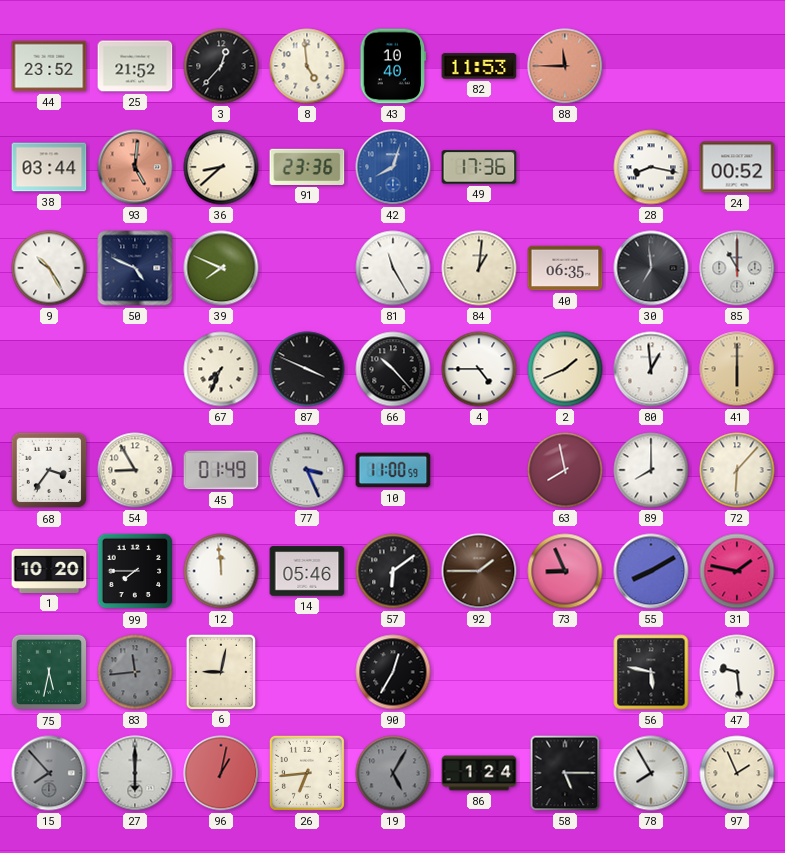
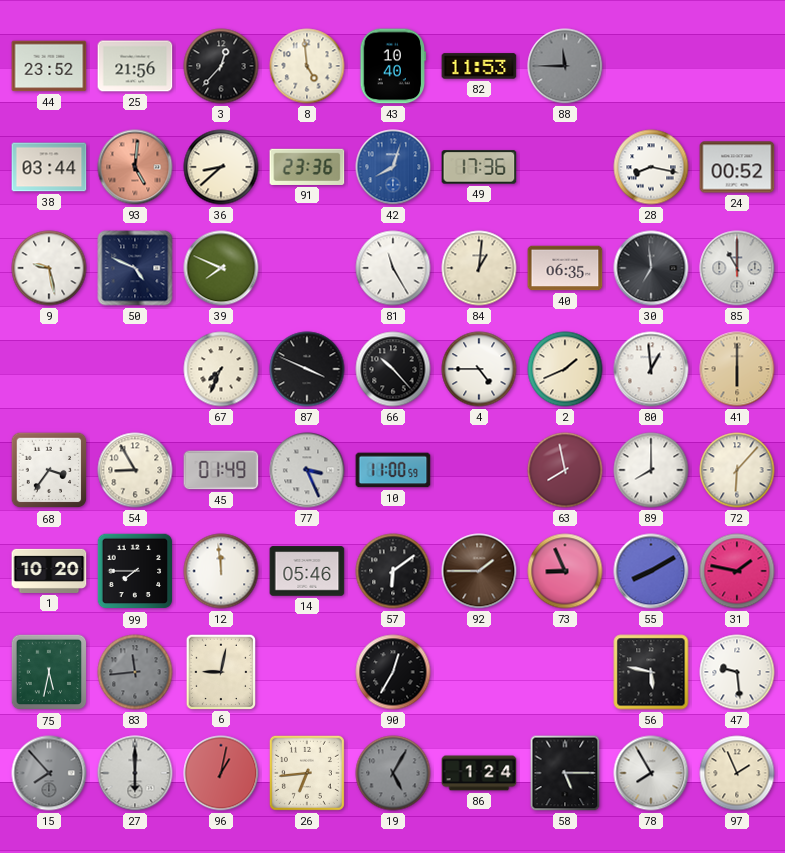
25: 21:52 -> 21:56
88 dial: salmon -> grey
9: 10:25 -> 9:28
